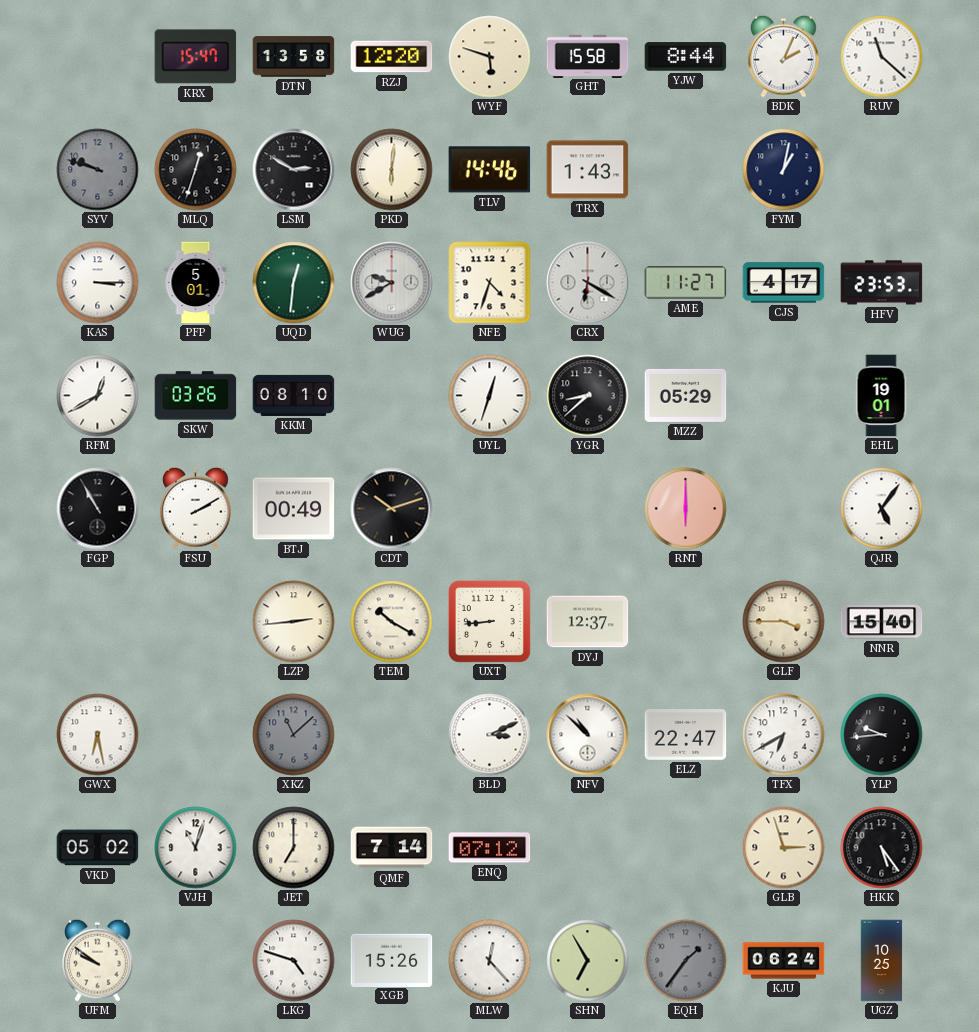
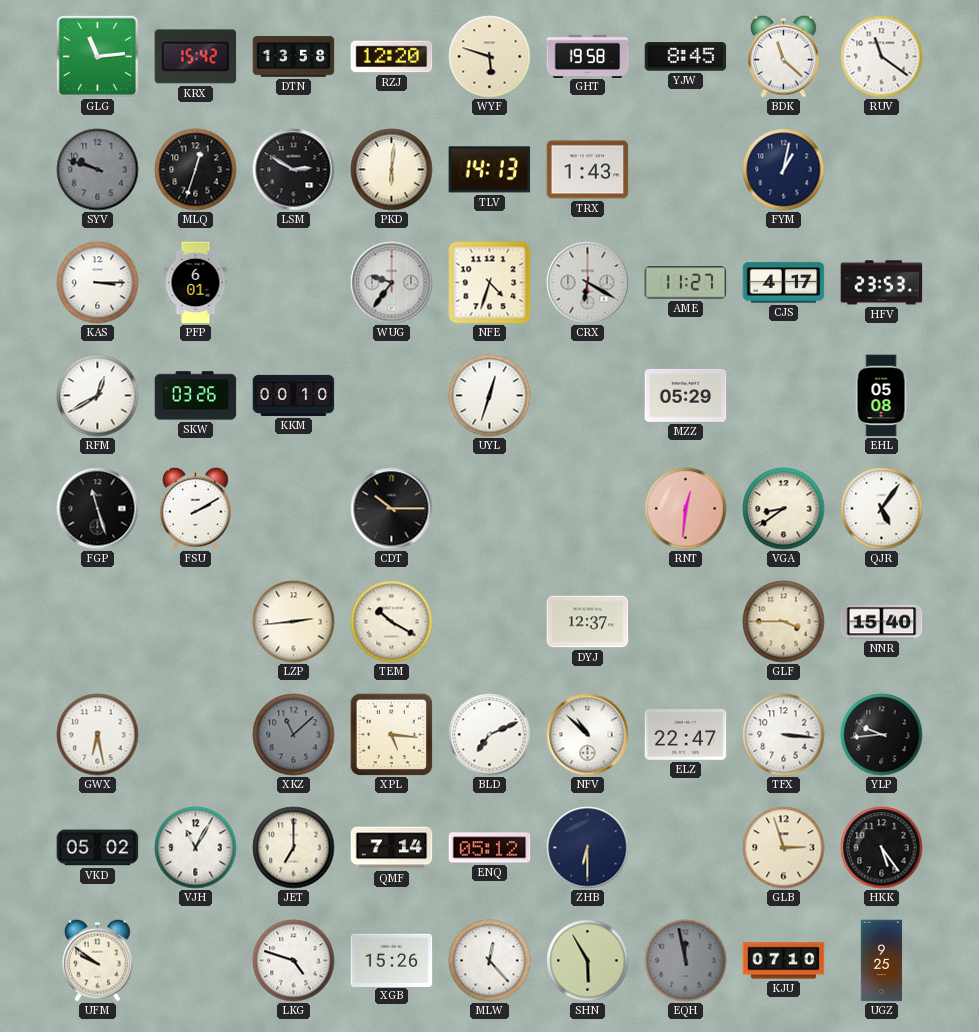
GLG: none -> 11:14
KRX: 15:47 -> 15:42
GHT: 15:58 -> 19:58
YJW: 8:44 -> 8:45
BDK: 2:04 -> 11:22
RUV: 11:22 -> 11:21
TLV: 14:46 -> 14:13
PFP: 5:01 -> 6:01
UQD: 12:31 -> none
WUG: 9:40 -> 9:36
KKM: 08:10 -> 00:10
YGR: 8:38 -> none
EHL: 19:01 -> 05:08
FGP: 10:55 -> 11:27
BTJ: 00:49 -> none
CDT: 10:12 -> 10:15
RNT: 6:00 -> 12:31
VGA: none -> 8:39
UXT: 8:44 -> none
XPL: none -> 5:16
BLD: 3:11 -> 7:11
TFX: 6:40 -> 3:16
VJH: 11:03 -> 11:05
ENQ: 07:12 -> 05:12
ZHB: none -> 6:30
SHN: 6:55 -> 5:55
EQH: 1:36 -> 11:58
KJU: 06:24 -> 07:10
UGZ: 10:25 -> 9:25
